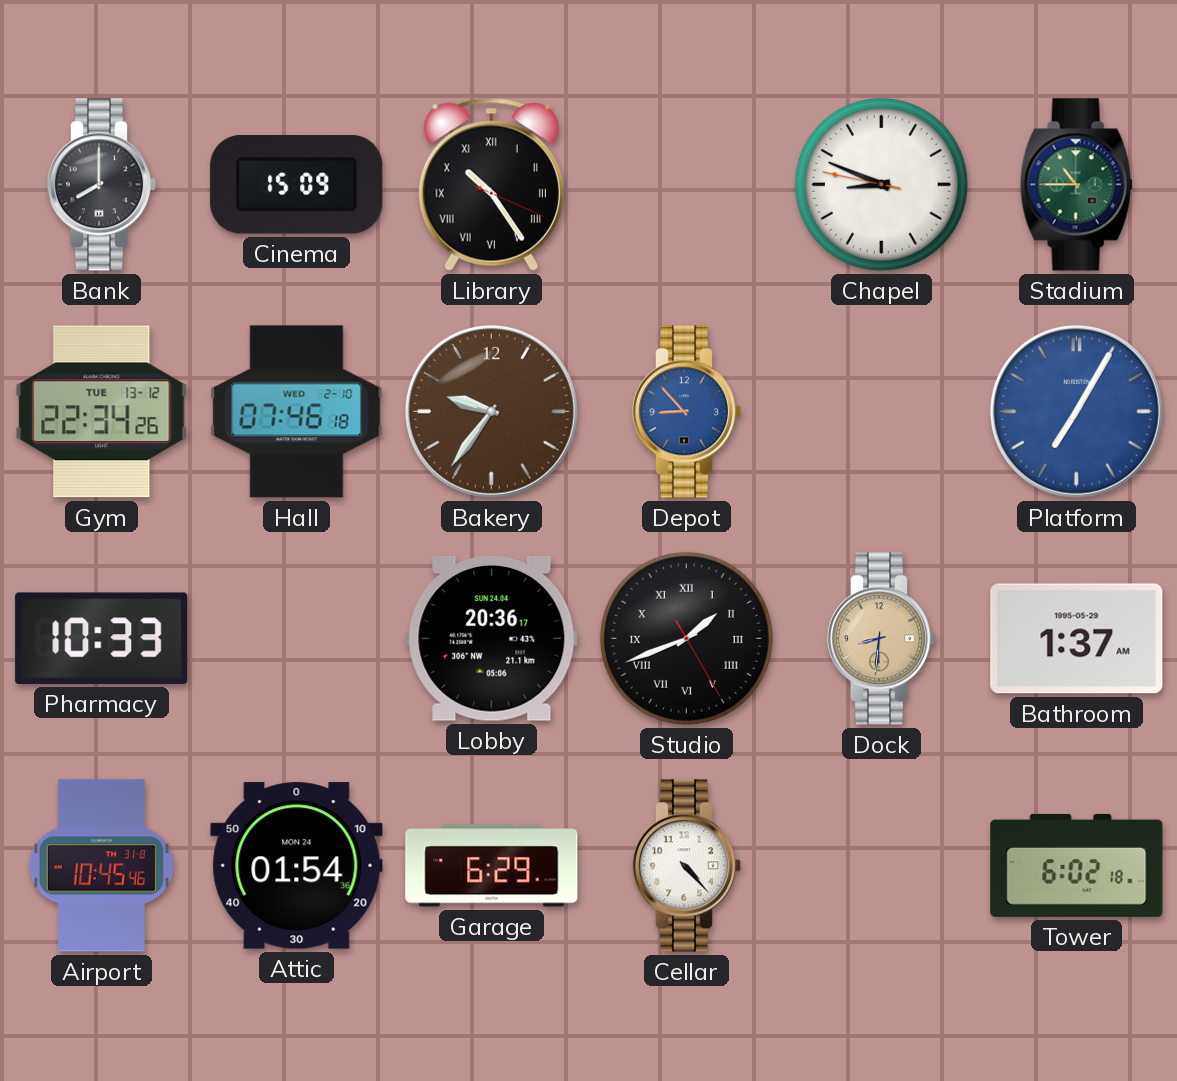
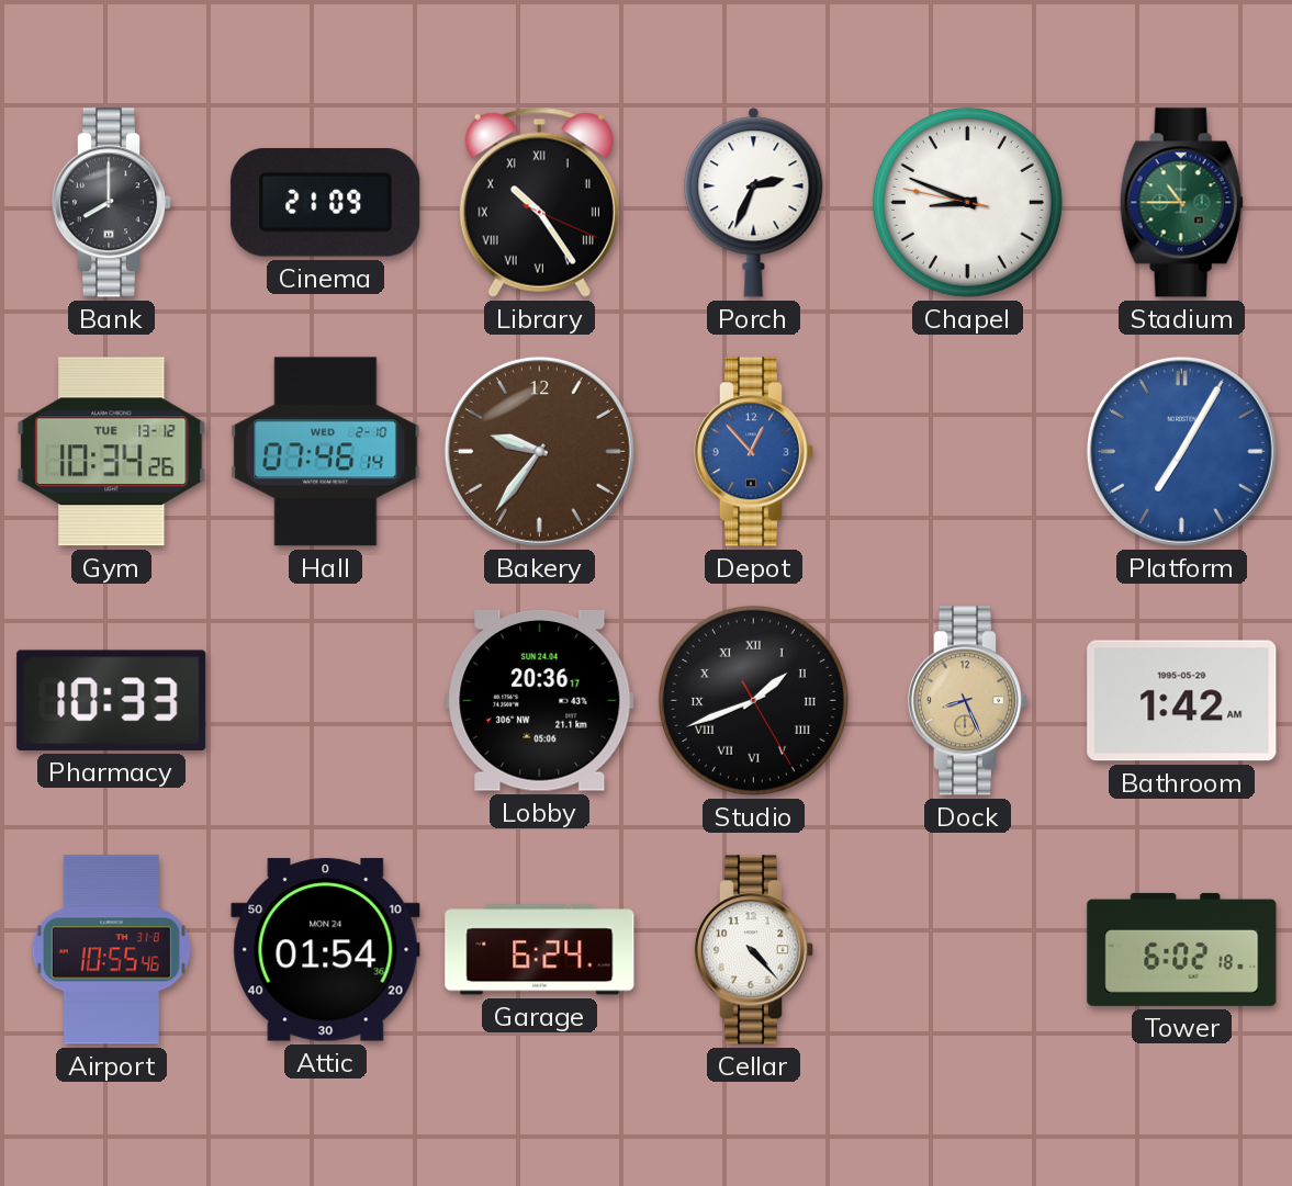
Cinema: 15:09 -> 21:09
Porch: none -> 2:34
Gym: 22:34 -> 10:34
Hall: 07:46:18 -> 07:46:14
Depot: 8:53 -> 12:53
Dock: 8:31 -> 8:26
Bathroom: 1:37 -> 1:42
Airport: 10:45 -> 10:55
Garage: 6:29 -> 6:24
